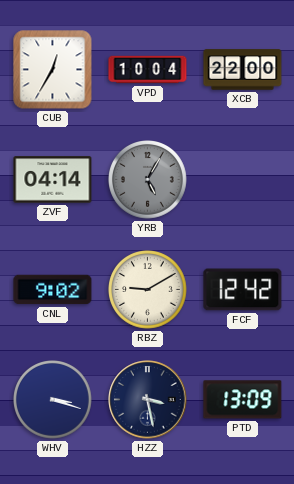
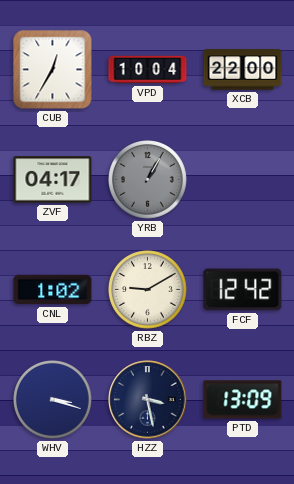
ZVF: 04:14 -> 04:17
YRB: 5:05 -> 1:05
CNL: 9:02 -> 1:02
